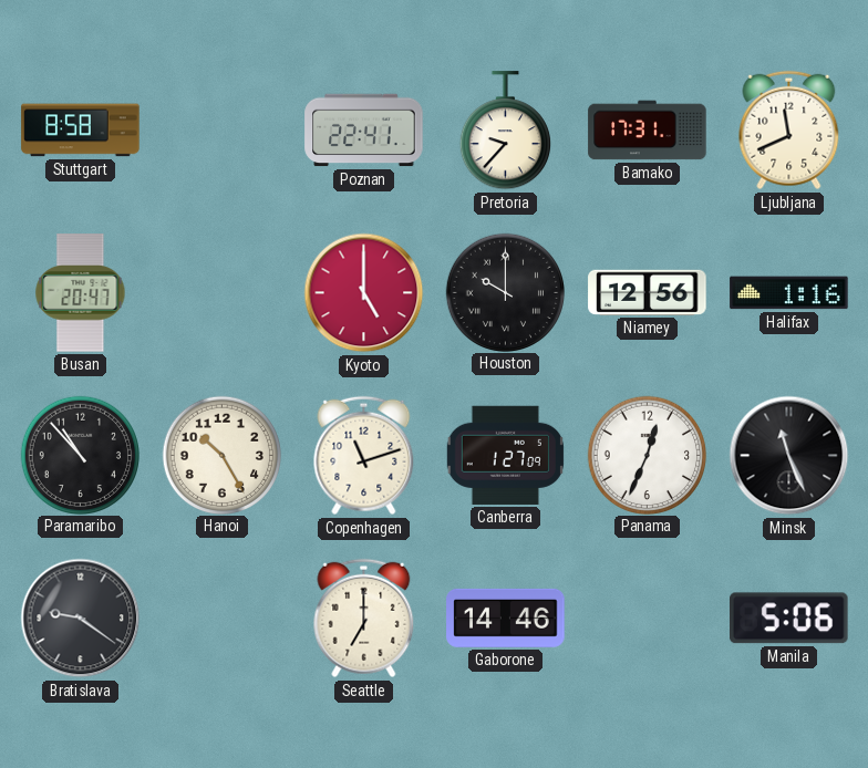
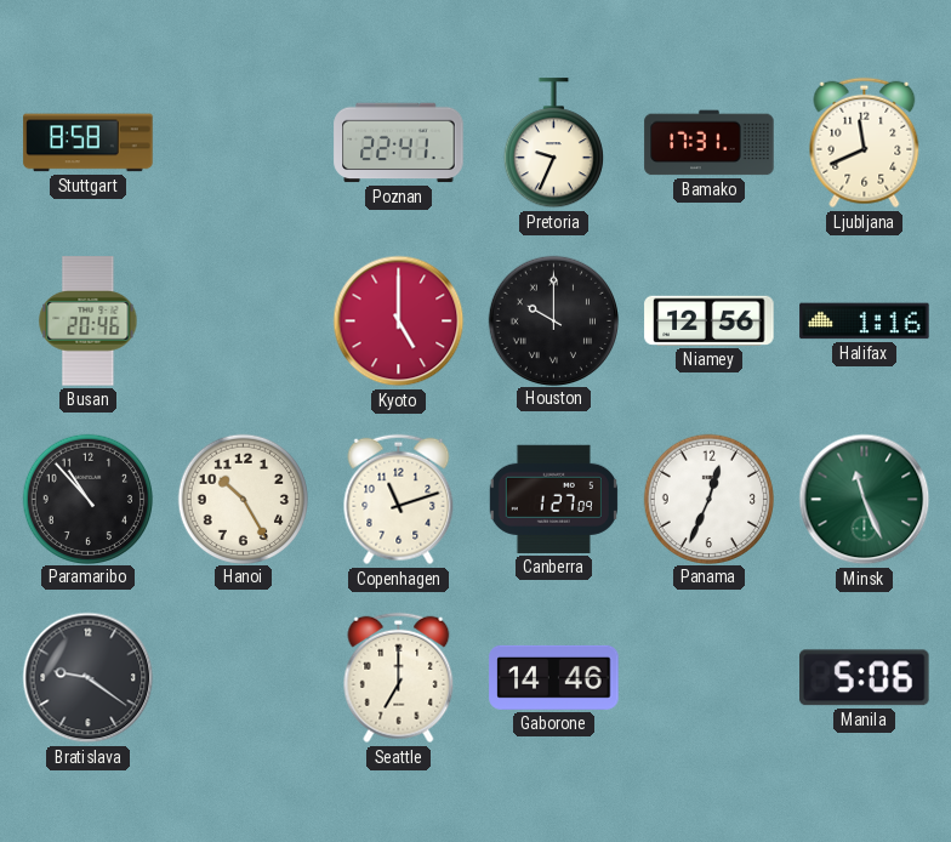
Pretoria: 9:37 -> 9:34
Busan: 20:47 -> 20:46
Minsk dial: black -> green
